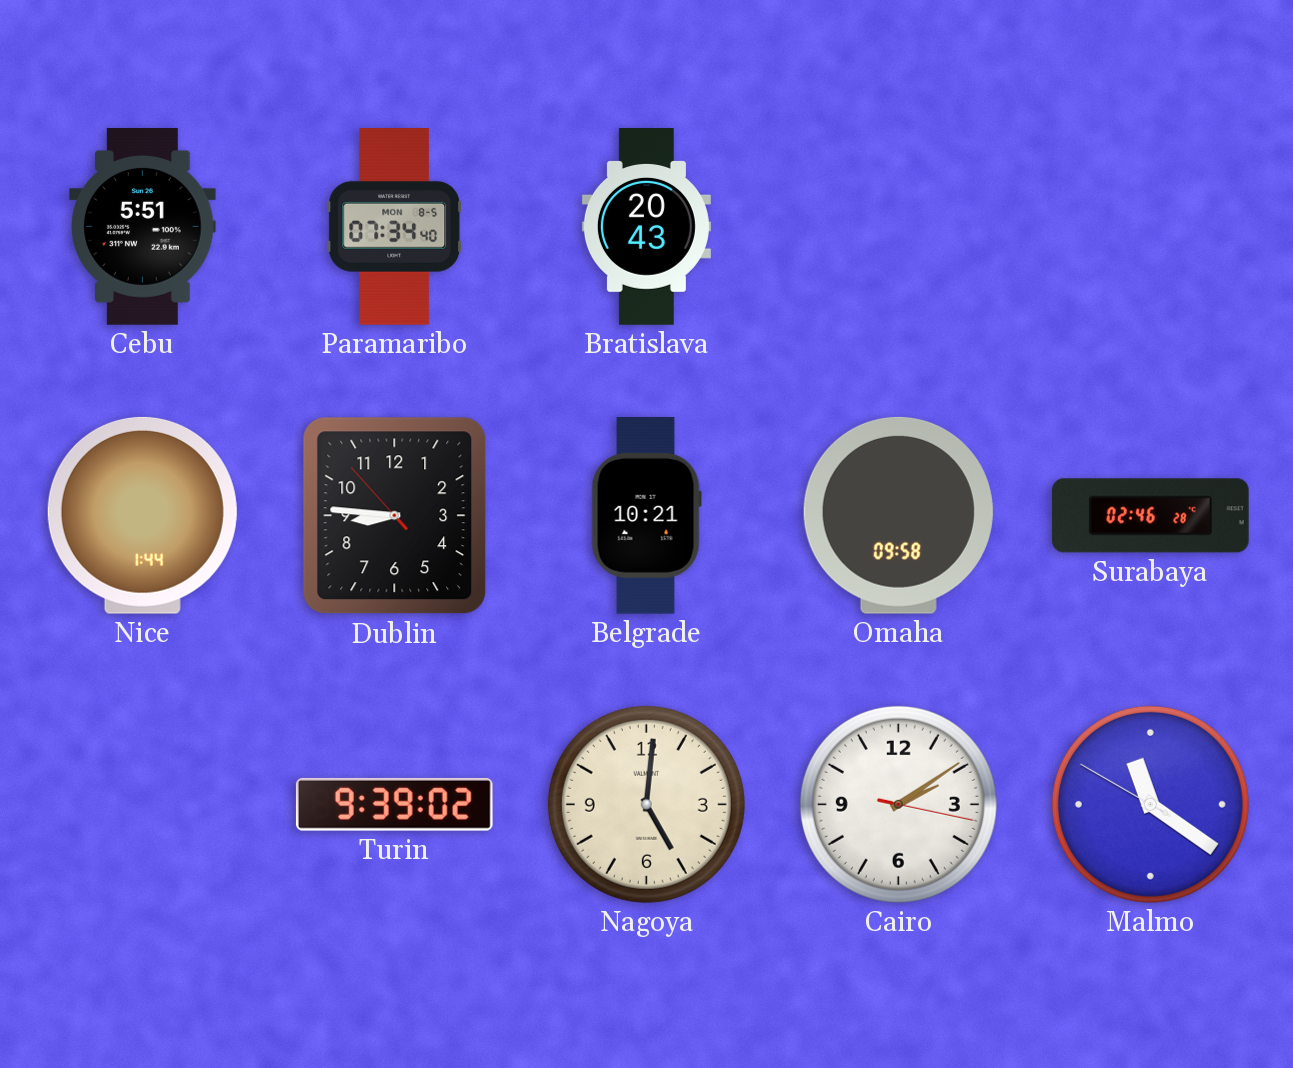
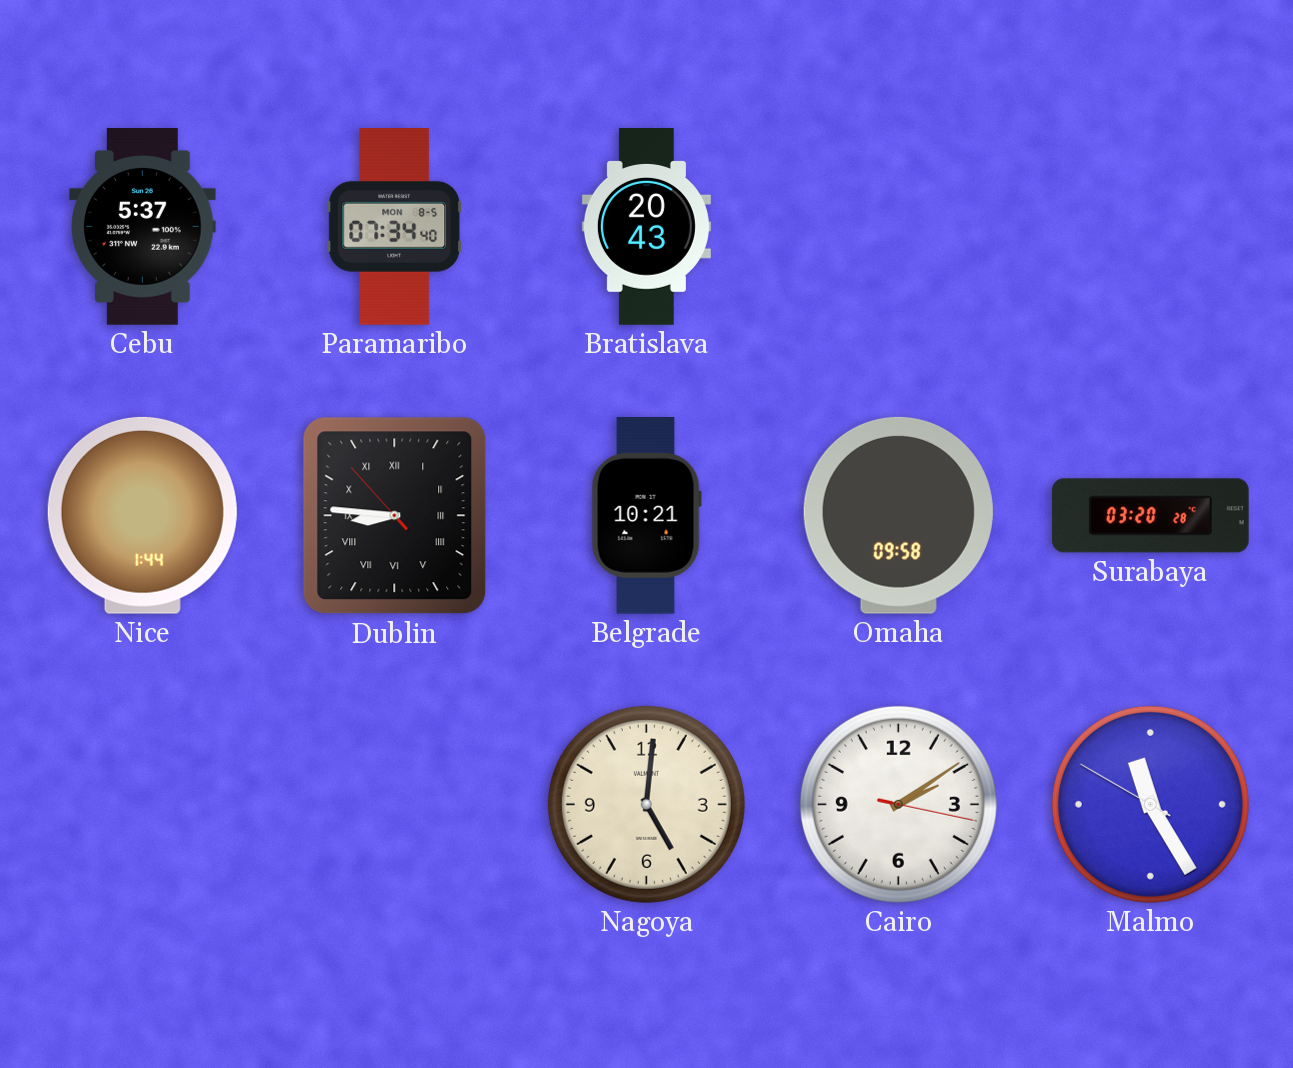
Cebu: 5:51 -> 5:37
Dublin numerals: Arabic -> Roman
Surabaya: 02:46 -> 03:20
Turin: 9:39 -> none
Malmo: 11:20 -> 11:24
